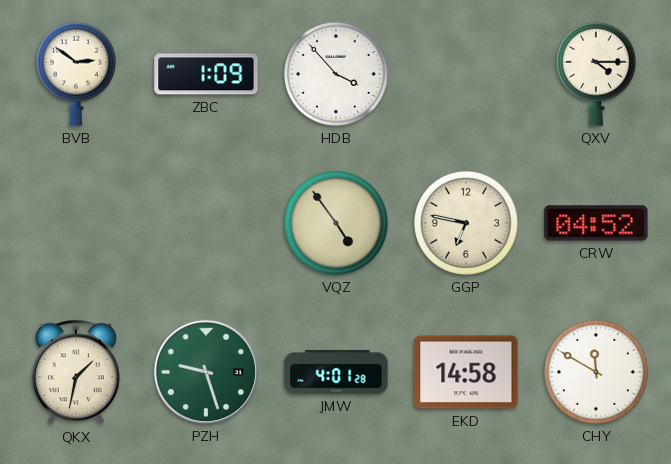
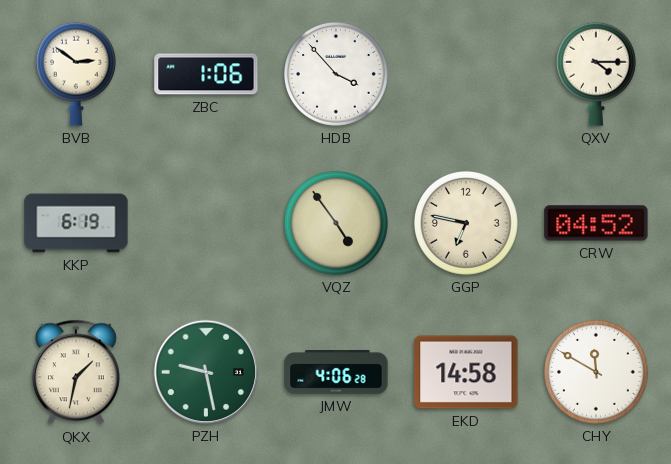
ZBC: 1:09 -> 1:06
KKP: none -> 6:19
PZH: 9:27 -> 9:28
JMW: 4:01 -> 4:06
